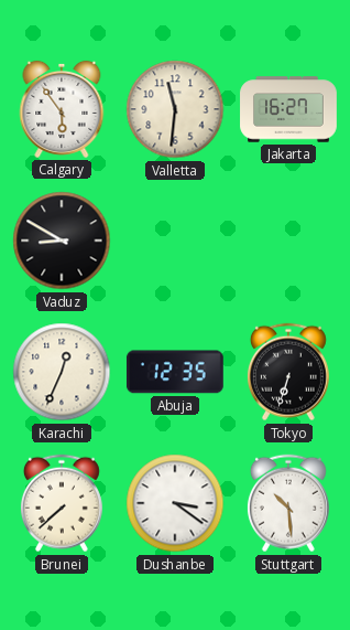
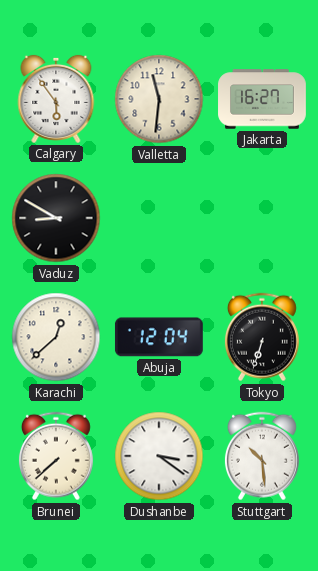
Karachi: 12:34 -> 12:38
Abuja: 12:35 -> 12:04
